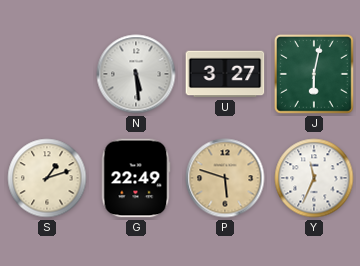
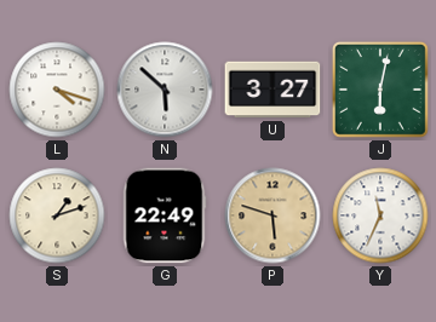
L: none -> 4:18
N: 5:29 -> 5:52
